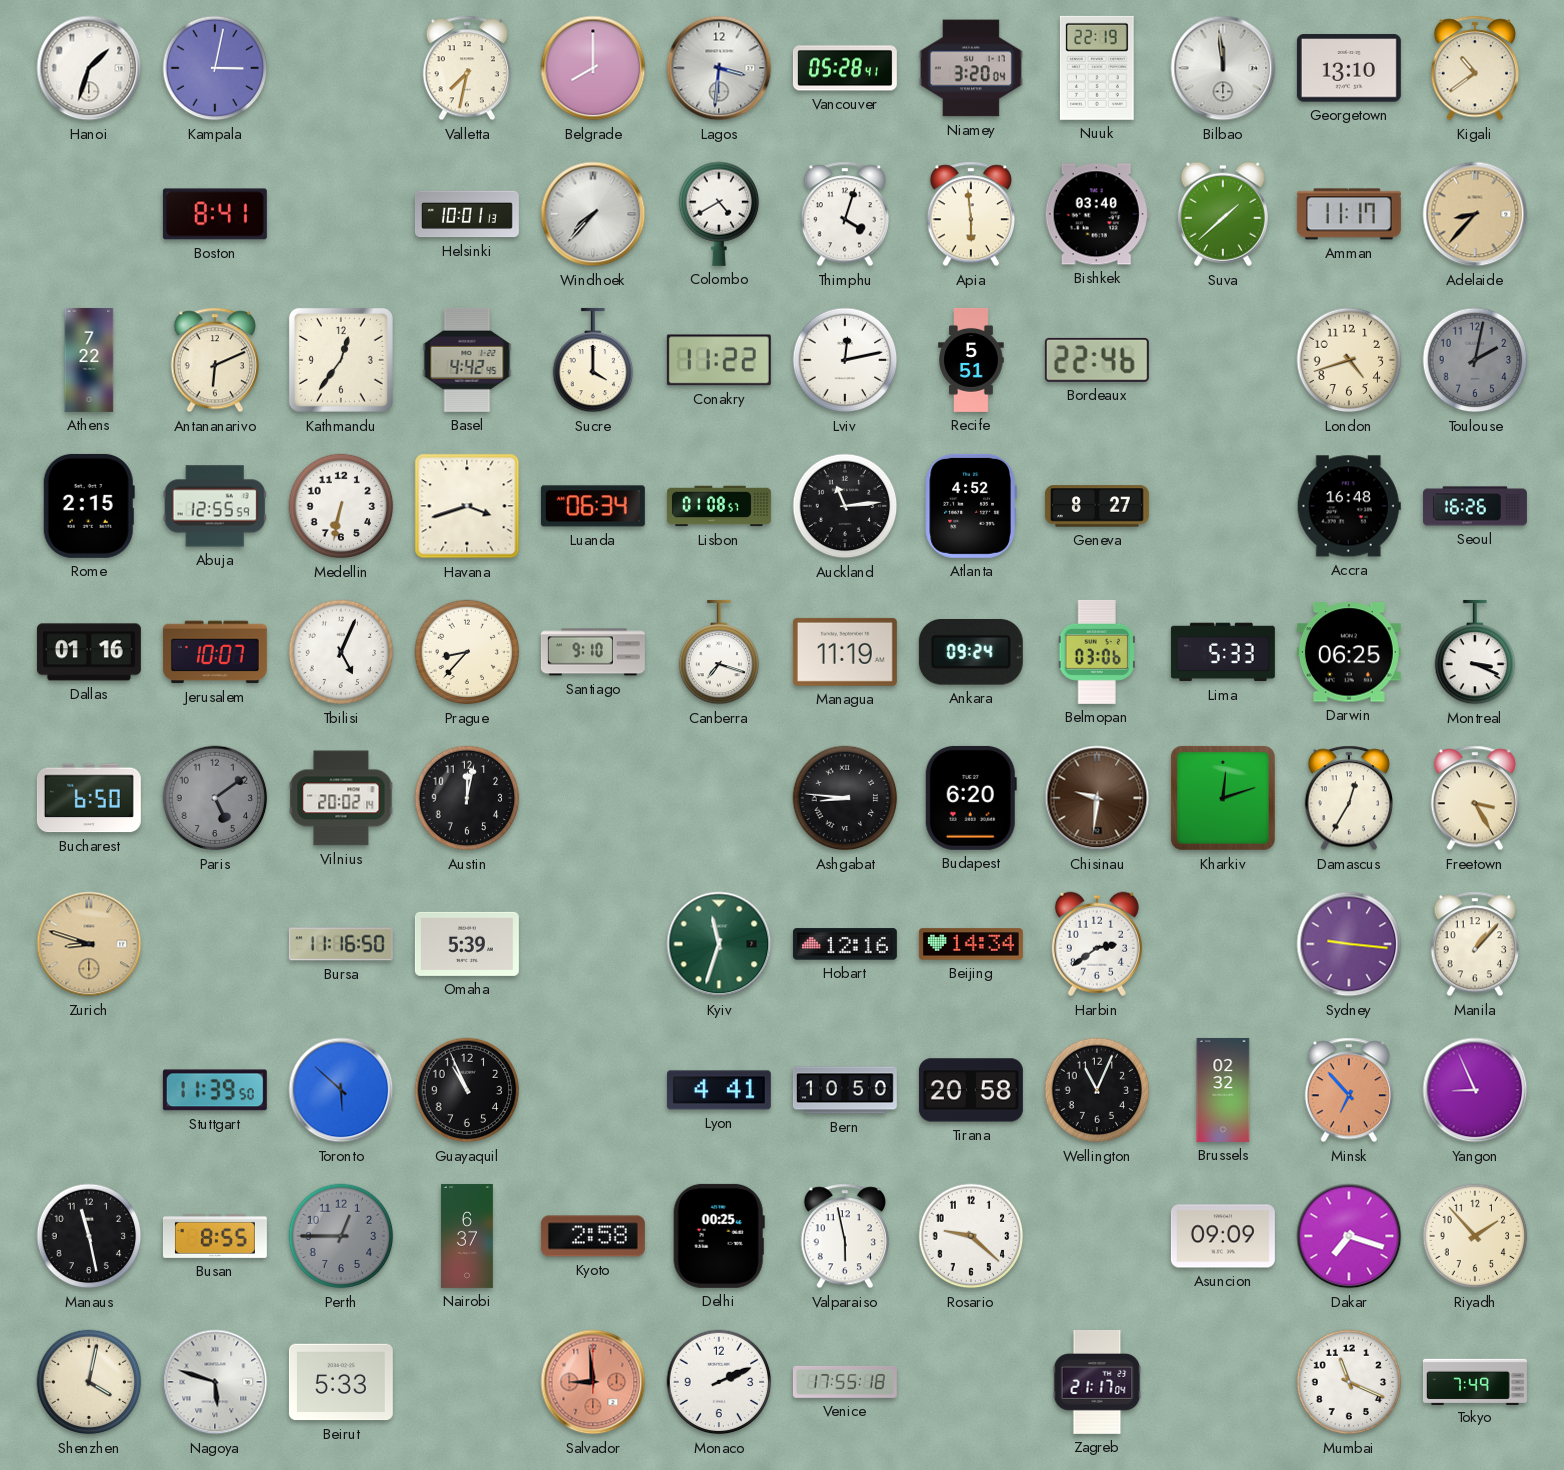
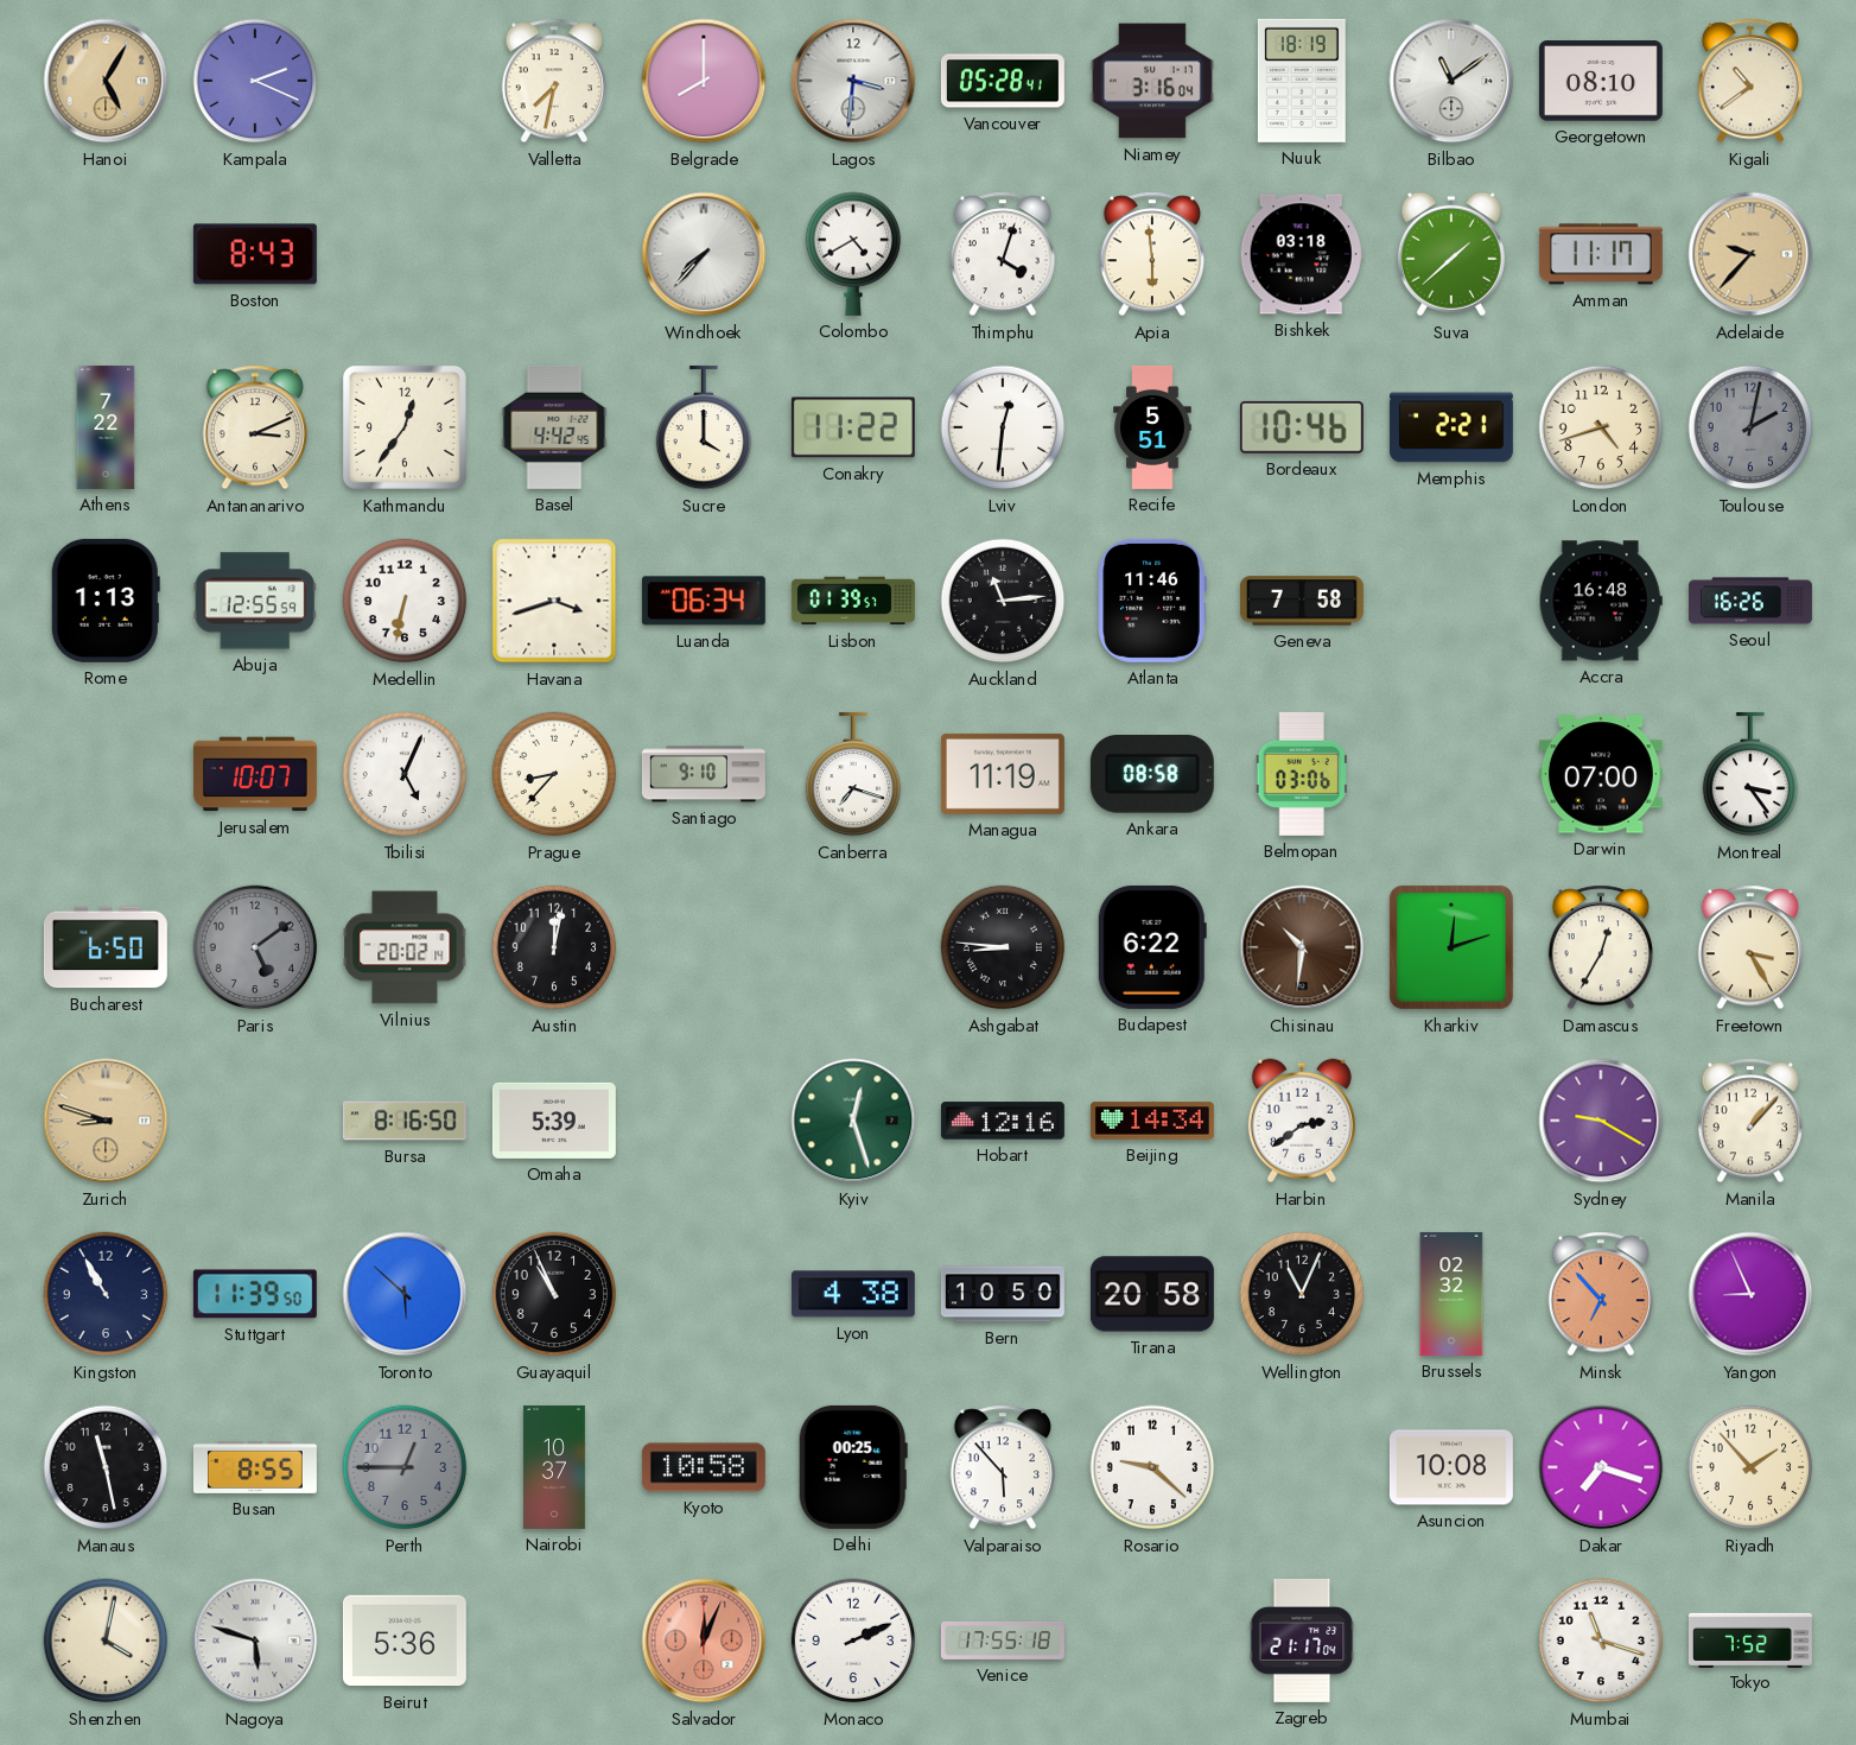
Hanoi: 1:33 -> 5:05
Hanoi dial: white -> champagne
Kampala: 3:02 -> 2:19
Niamey: 3:20 -> 3:16
Nuuk: 22:19 -> 18:19
Bilbao: 11:59 -> 11:09
Georgetown: 13:10 -> 08:10
Boston: 8:41 -> 8:43
Helsinki: 10:01 -> none
Bishkek: 03:40 -> 03:18
Adelaide: 8:37 -> 9:37
Antananarivo: 6:11 -> 3:11
Lviv: 12:13 -> 12:31
Bordeaux: 22:46 -> 10:46
Memphis: none -> 2:21
Rome: 2:15 -> 1:13
Lisbon: 01:08 -> 01:39
Atlanta: 4:52 -> 11:46
Geneva: 8:27 -> 7:58
Dallas: 01:16 -> none
Ankara: 09:24 -> 08:58
Lima: 5:33 -> none
Darwin: 06:25 -> 07:00
Montreal: 3:19 -> 3:24
Budapest: 6:20 -> 6:22
Chisinau: 9:31 -> 10:31
Bursa: 11:16 -> 8:16
Kyiv: 11:33 -> 12:27
Sydney: 9:16 -> 9:20
Kingston: none -> 10:55
Lyon: 4:41 -> 4:38
Nairobi: 6:37 -> 10:37
Kyoto: 2:58 -> 10:58
Valparaiso: 5:58 -> 5:53
Asuncion: 09:09 -> 10:08
Beirut: 5:33 -> 5:36
Salvador: 8:59 -> 12:04
Mumbai: 11:19 -> 11:18
Tokyo: 7:49 -> 7:52
